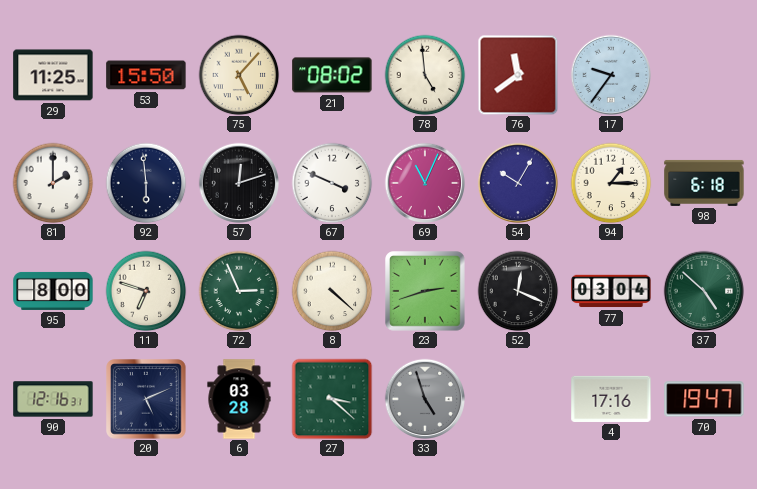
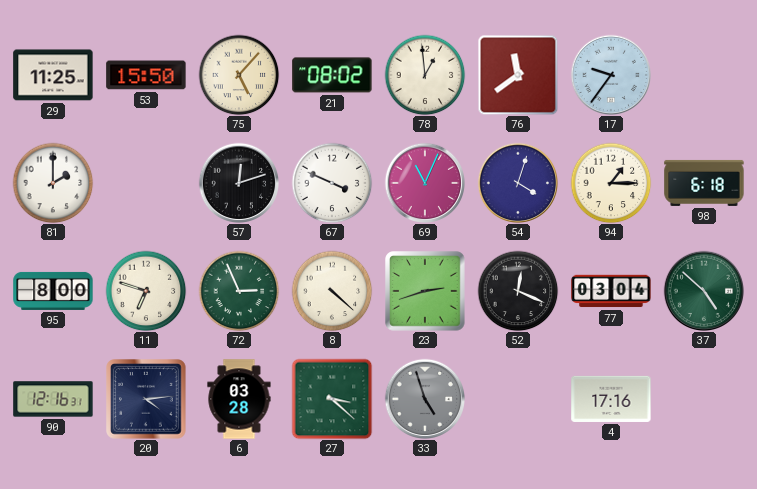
78: 4:59 -> 12:59
92: 5:59 -> none
54: 10:05 -> 4:03
20: 5:11 -> 4:14
70: 19:47 -> none
